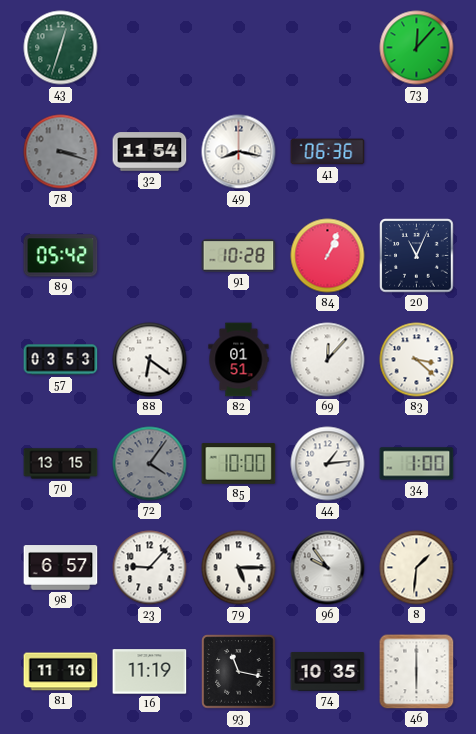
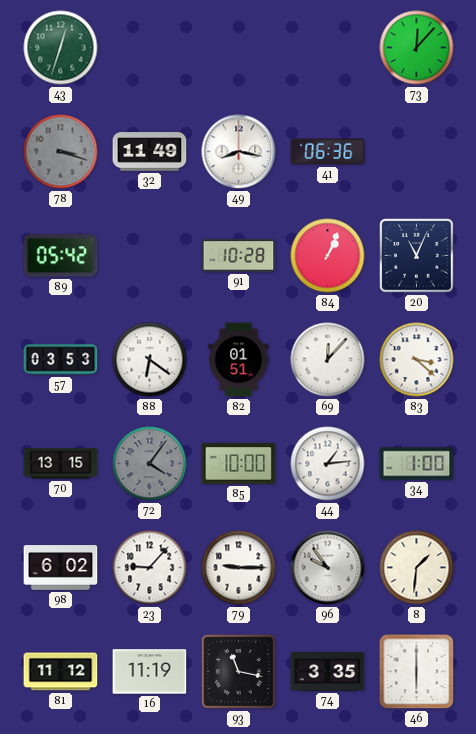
32: 11:54 -> 11:49
98: 6:57 -> 6:02
79: 5:15 -> 9:15
81: 11:10 -> 11:12
74: 10:35 -> 3:35
